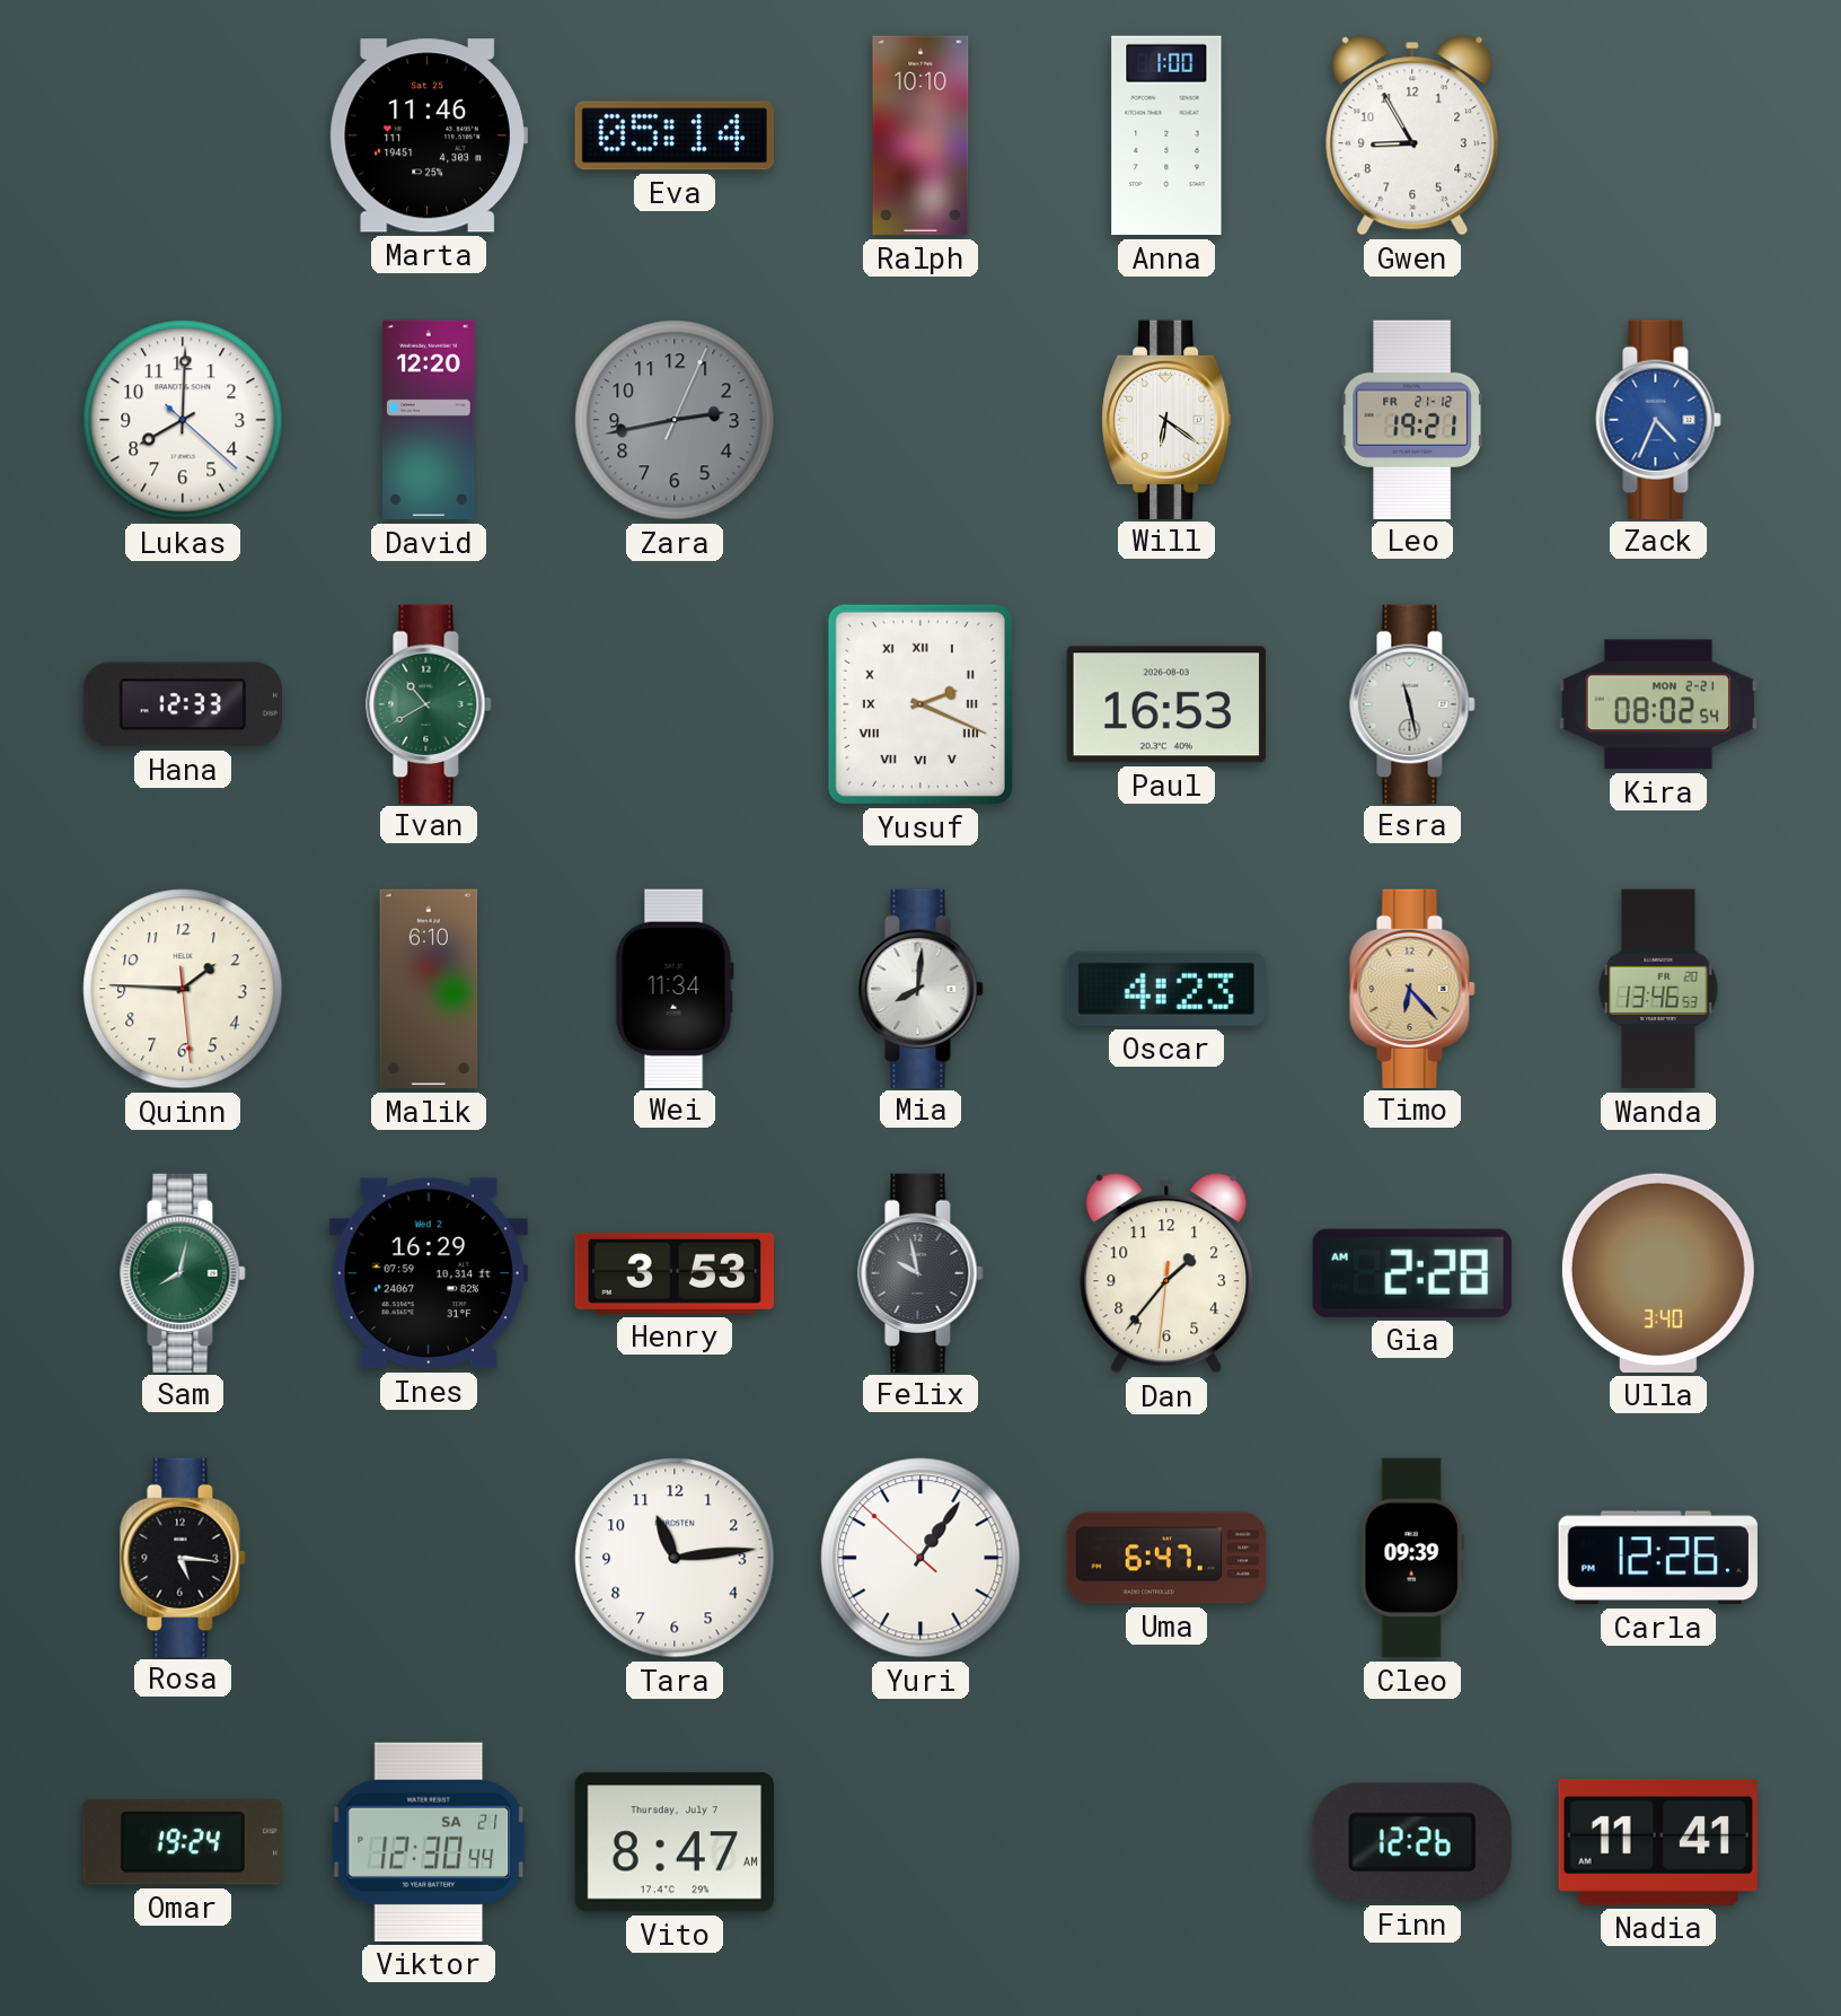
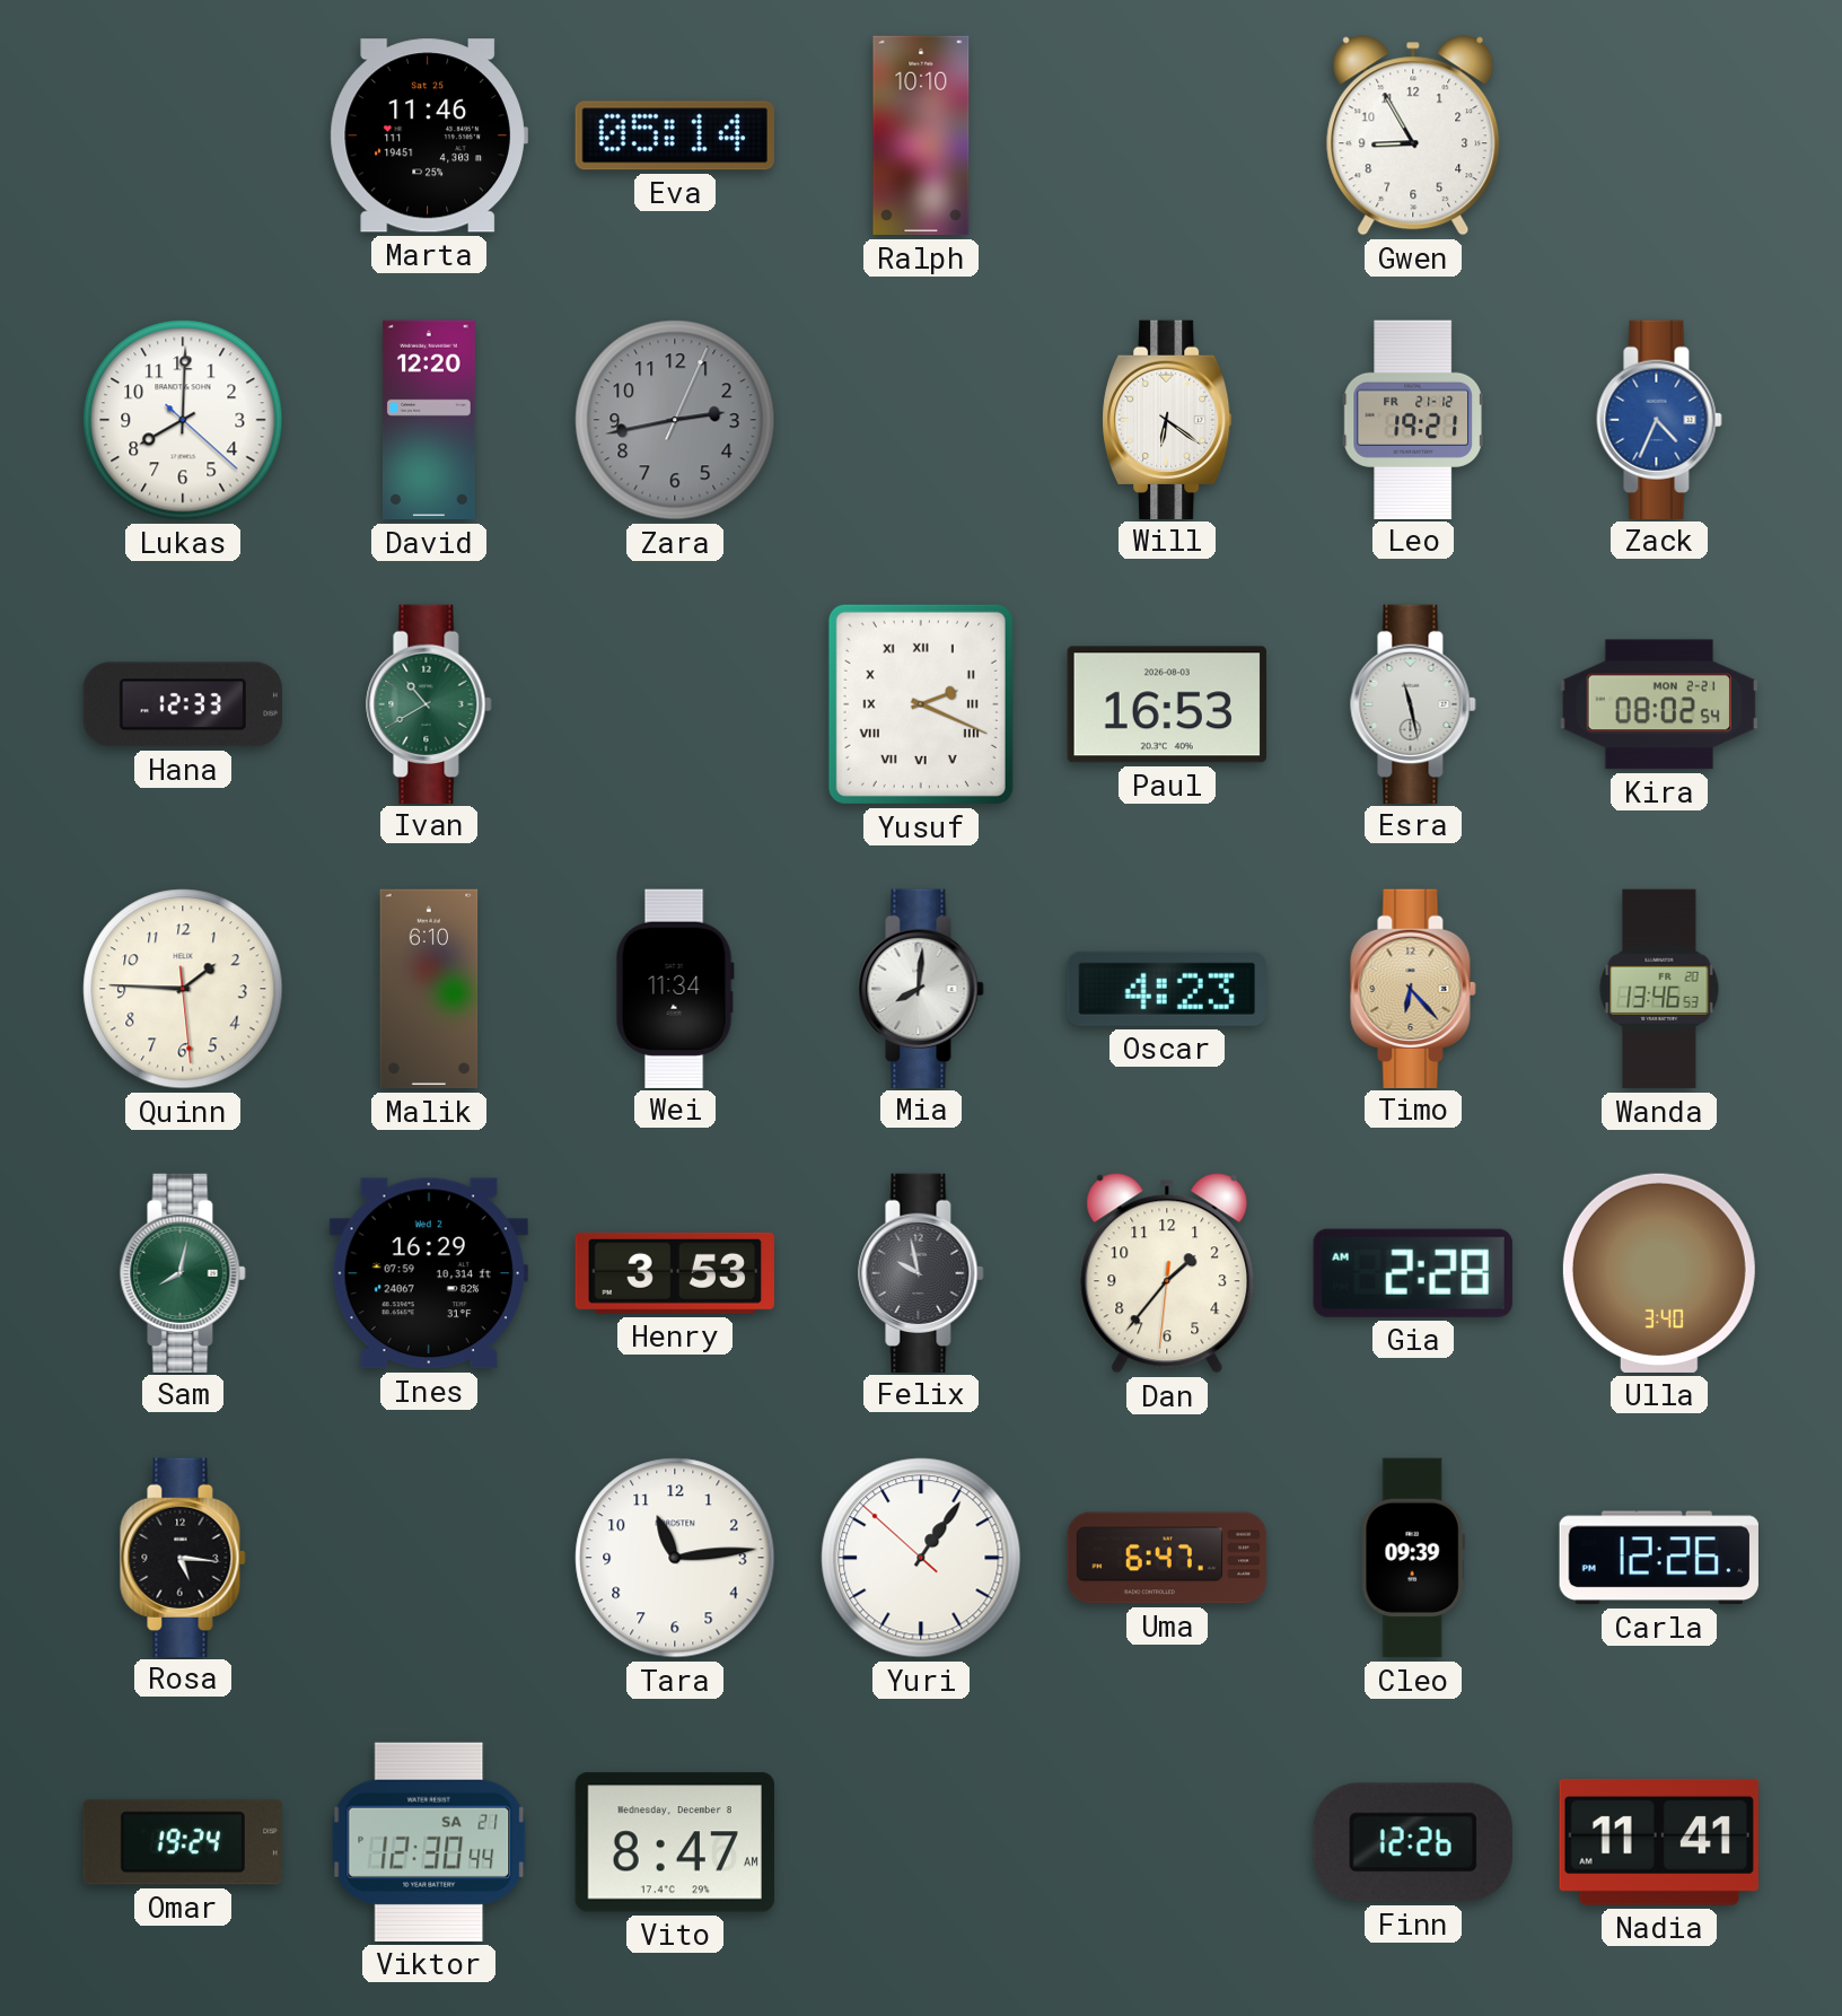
Anna: 1:00 -> none
Vito date: Thursday, July 7 -> Wednesday, December 8
